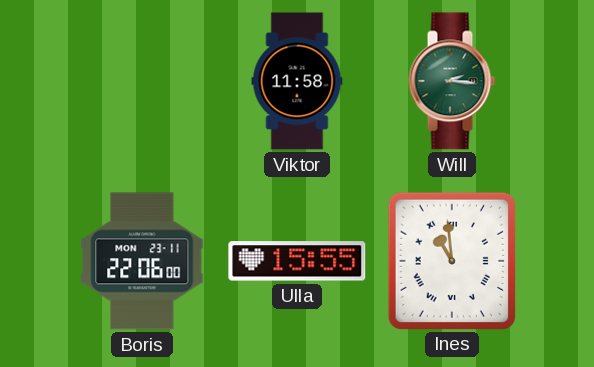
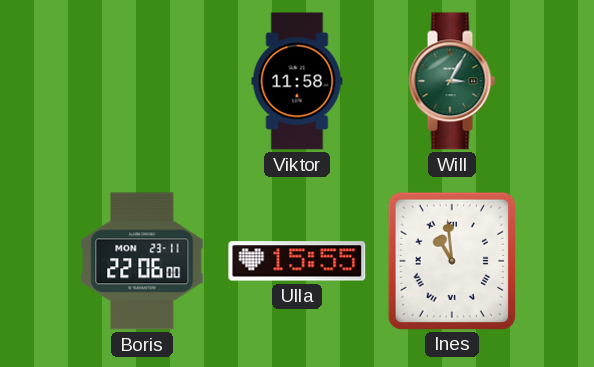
Will: 2:16 -> 3:05
